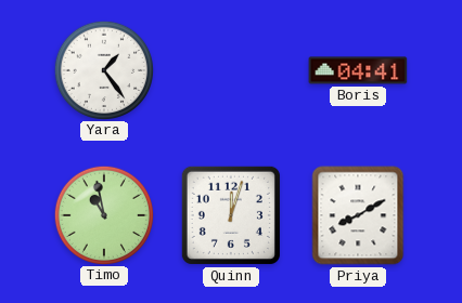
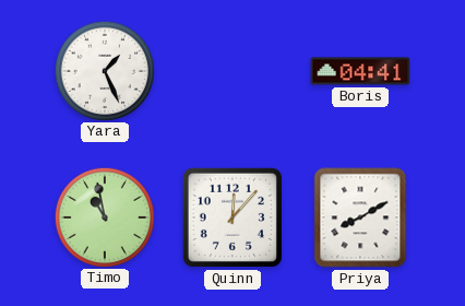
Yara: 1:24 -> 1:26
Quinn: 12:03 -> 12:07
